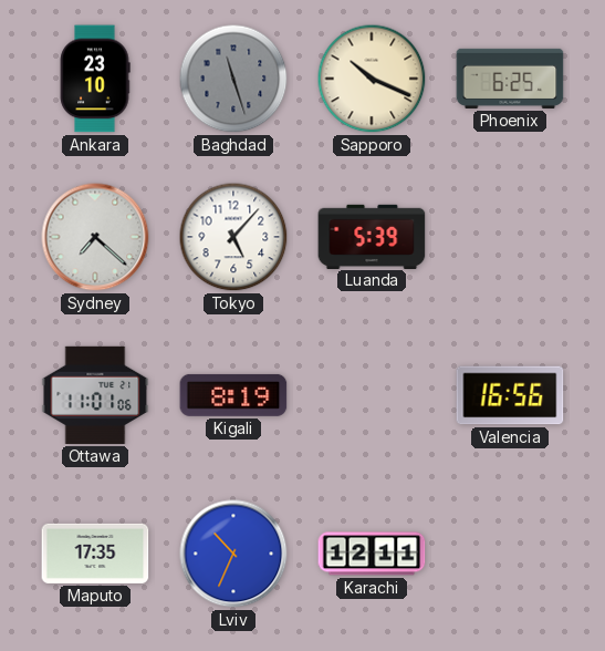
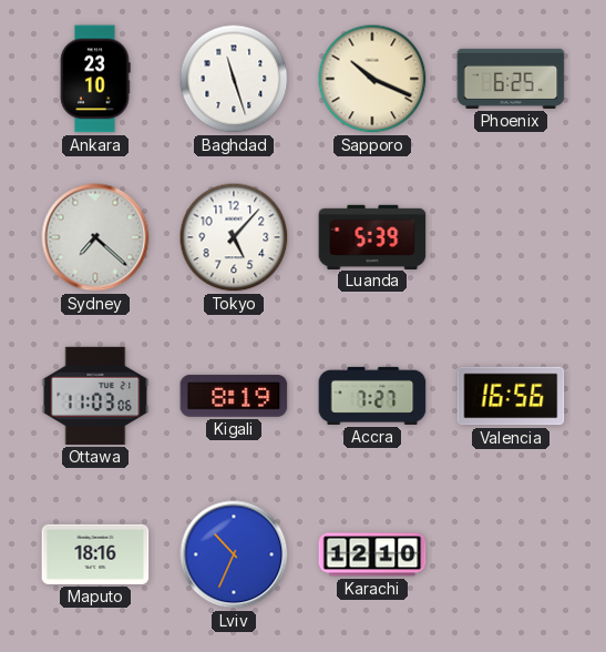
Baghdad dial: grey -> white
Ottawa: 11:01 -> 11:03
Accra: none -> 7:27
Maputo: 17:35 -> 18:16
Karachi: 12:11 -> 12:10
